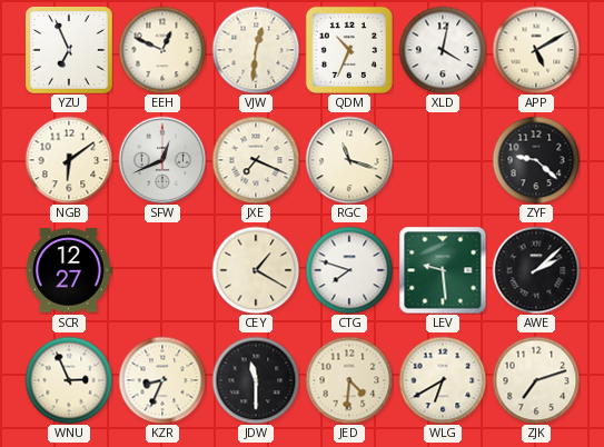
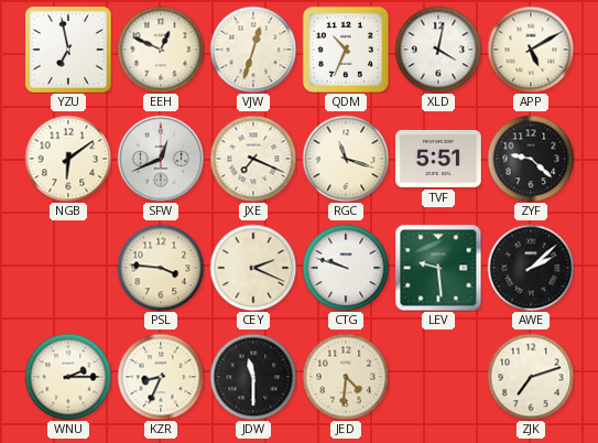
YZU: 6:56 -> 6:58
VJW: 12:31 -> 12:33
TVF: none -> 5:51
SCR: 12:27 -> none
PSL: none -> 3:46
CEY: 1:20 -> 2:19
CTG: 7:48 -> 9:48
WNU: 2:56 -> 2:15
WLG: 6:40 -> none
